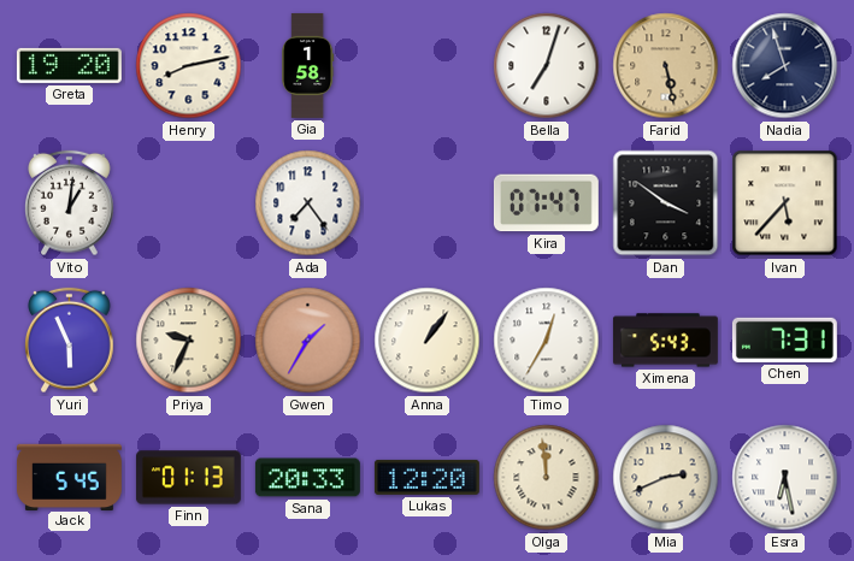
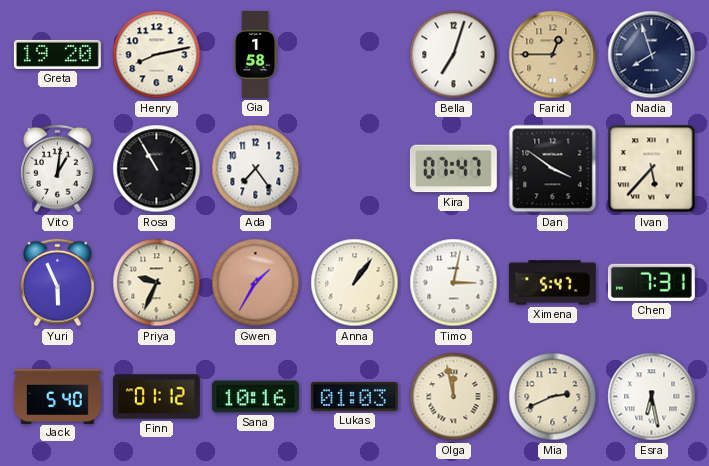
Farid: 5:28 -> 12:45
Rosa: none -> 10:55
Timo: 12:35 -> 3:02
Ximena: 5:43 -> 5:47
Jack: 5:45 -> 5:40
Finn: 01:13 -> 01:12
Sana: 20:33 -> 10:16
Lukas: 12:20 -> 01:03
Olga: 11:59 -> 11:58
